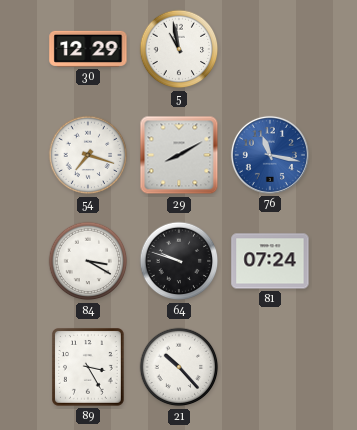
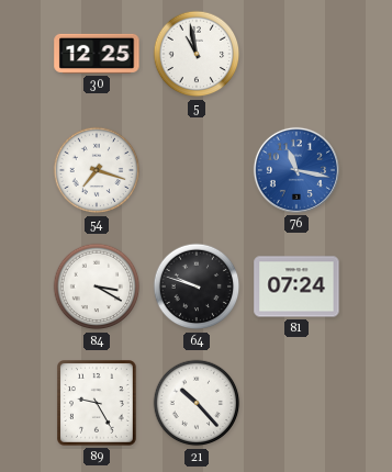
30: 12:29 -> 12:25
29: 8:10 -> none
89: 3:25 -> 9:25
